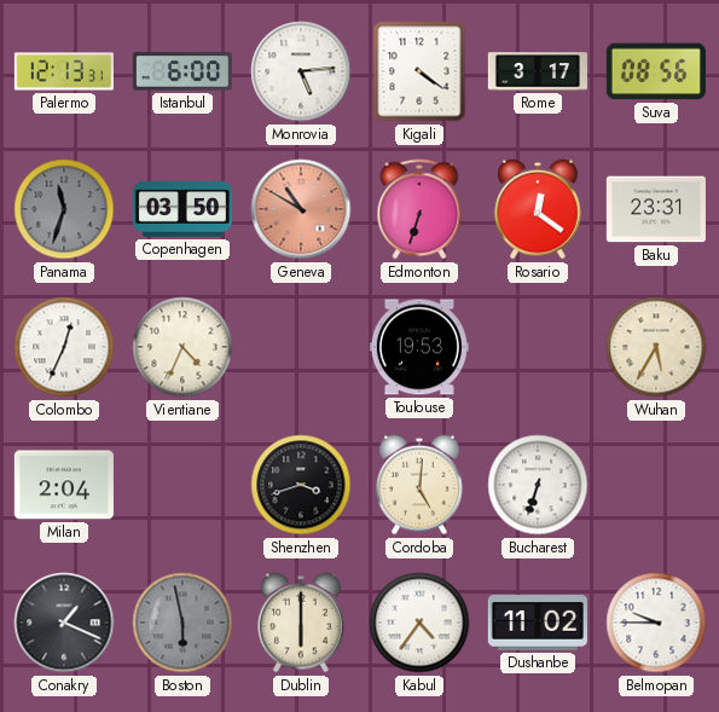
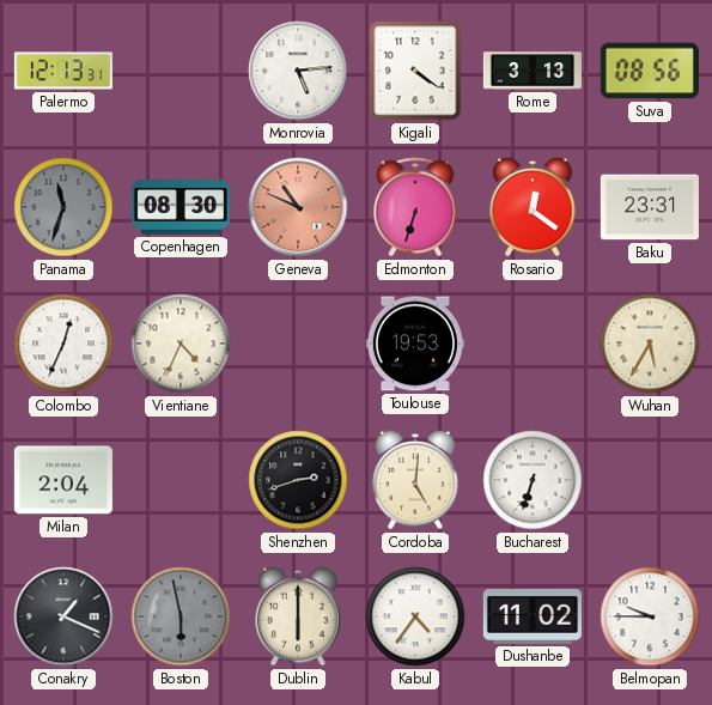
Istanbul: 6:00 -> none
Rome: 3:17 -> 3:13
Copenhagen: 03:50 -> 08:30
Geneva: 10:50 -> 10:49
Shenzhen: 3:42 -> 2:42
